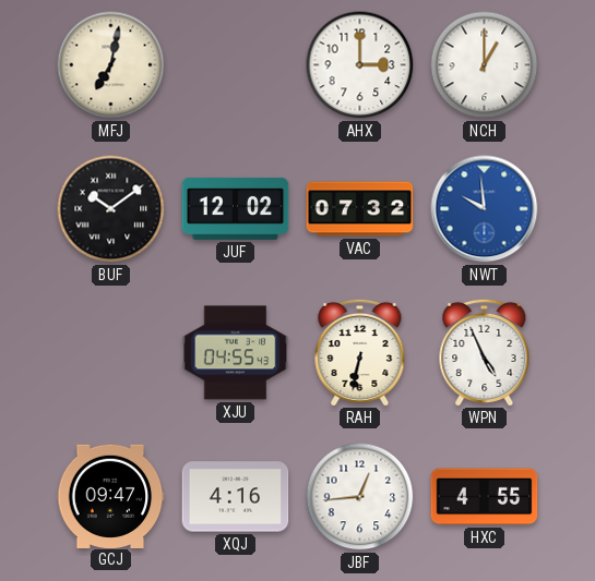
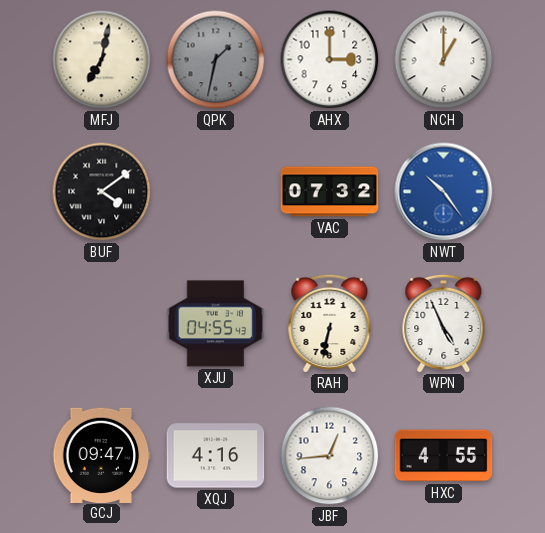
QPK: none -> 1:32
BUF: 10:09 -> 4:09
JUF: 12:02 -> none
NWT: 9:59 -> 10:24
